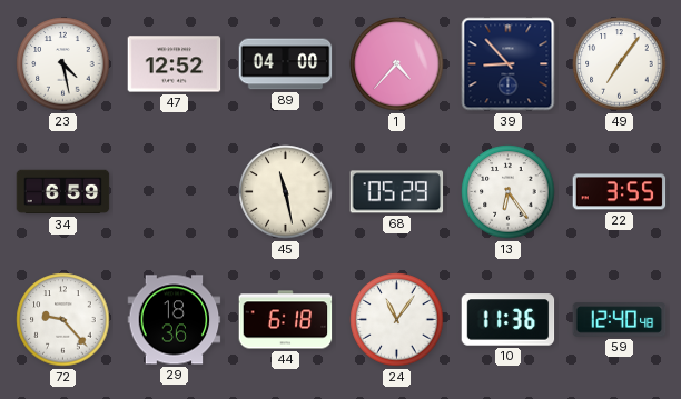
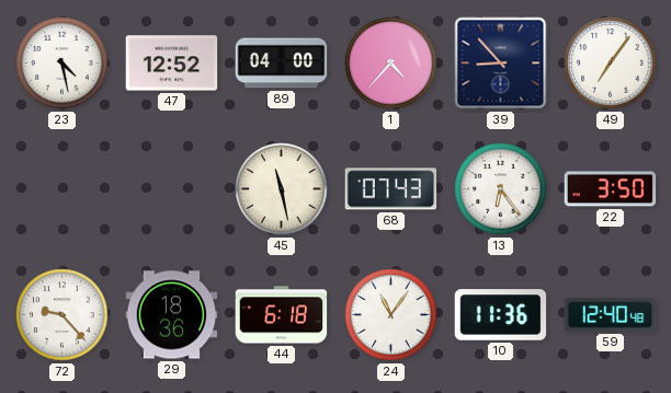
34: 6:59 -> none
68: 05:29 -> 07:43
22: 3:55 -> 3:50
